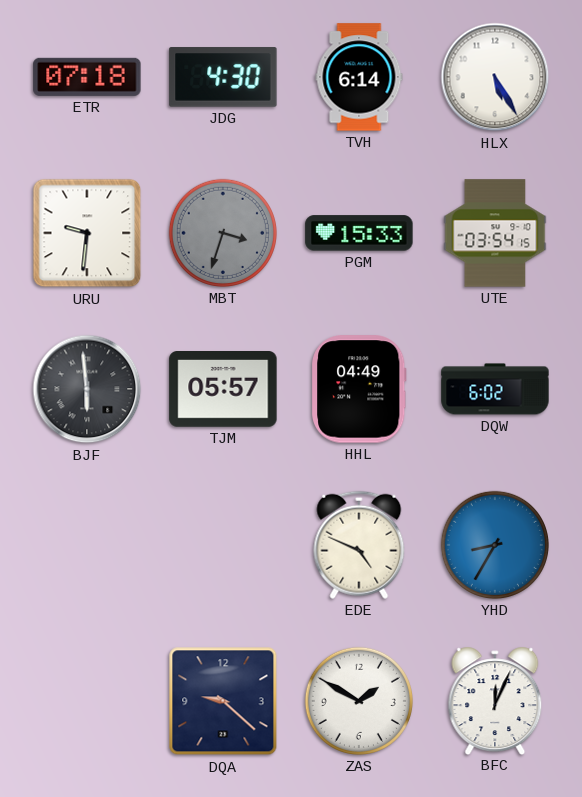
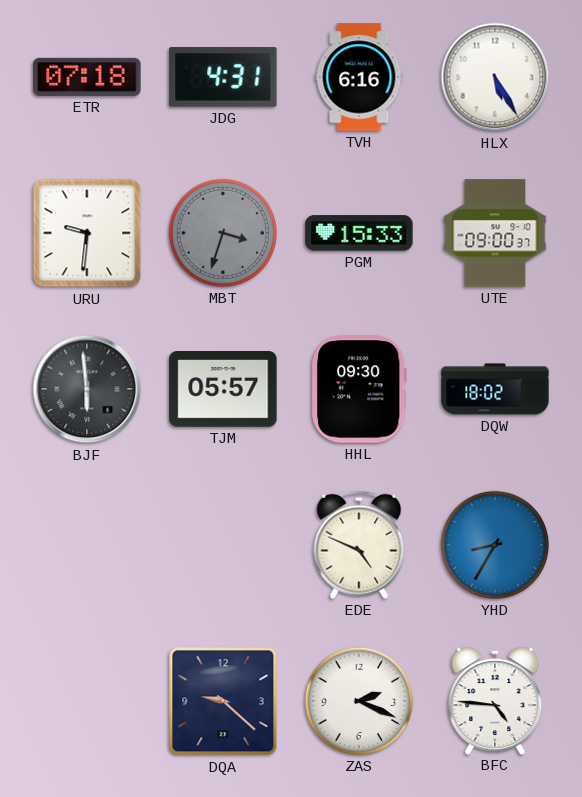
JDG: 4:30 -> 4:31
TVH: 6:14 -> 6:16
UTE: 03:54 -> 09:00
HHL: 04:49 -> 09:30
DQW: 6:02 -> 18:02
ZAS: 1:50 -> 2:19
BFC: 12:04 -> 4:46
